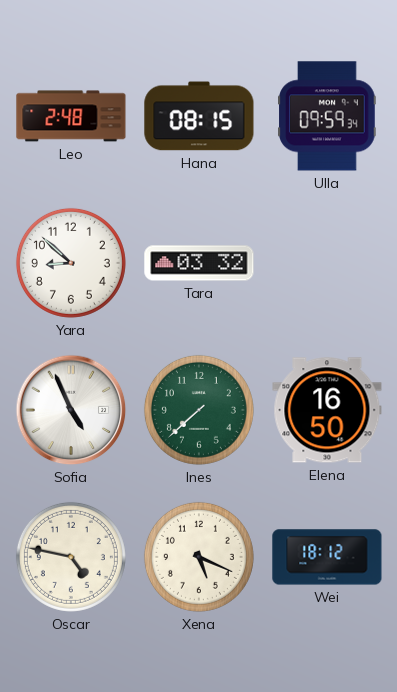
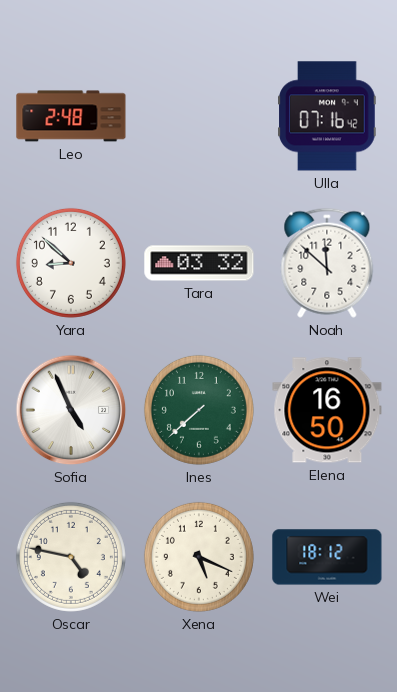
Hana: 08:15 -> none
Ulla: 09:59 -> 07:16
Noah: none -> 11:52
